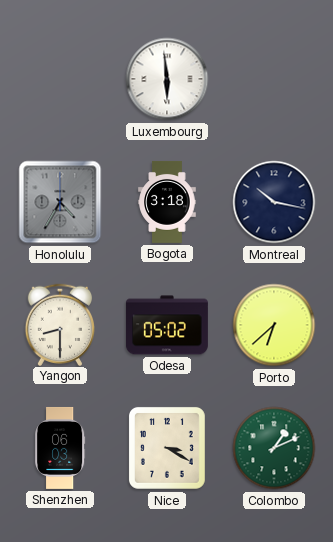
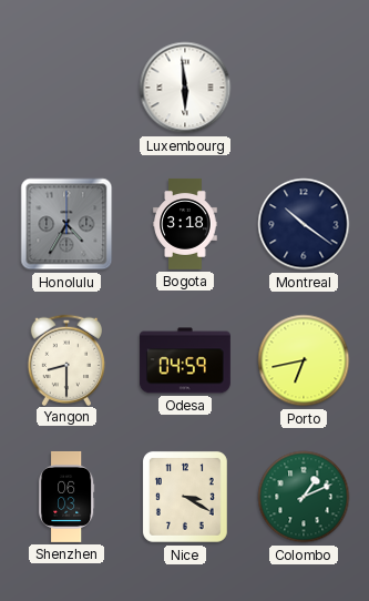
Montreal: 10:17 -> 10:21
Odesa: 05:02 -> 04:59
Porto: 6:38 -> 6:43
